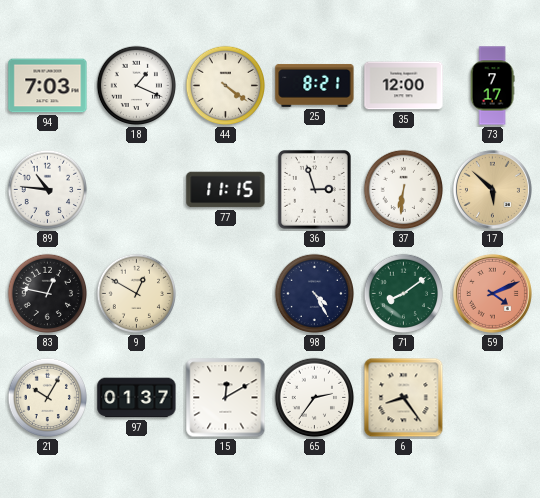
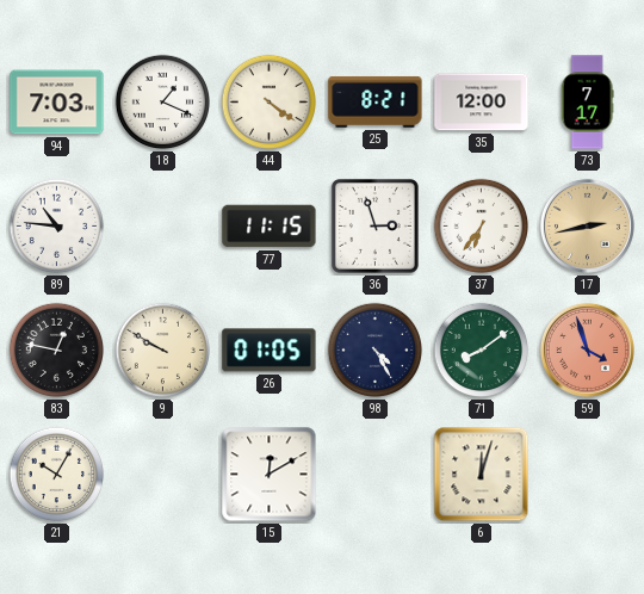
37: 6:31 -> 6:36
17: 5:52 -> 2:43
9: 12:50 -> 9:50
26: none -> 01:05
59: 4:11 -> 3:57
97: 01:37 -> none
65: 2:36 -> none
6: 8:24 -> 12:03
